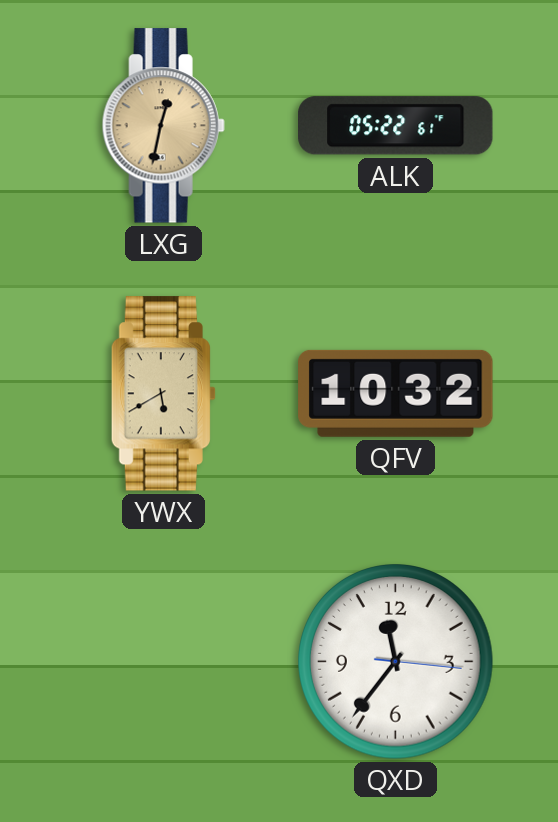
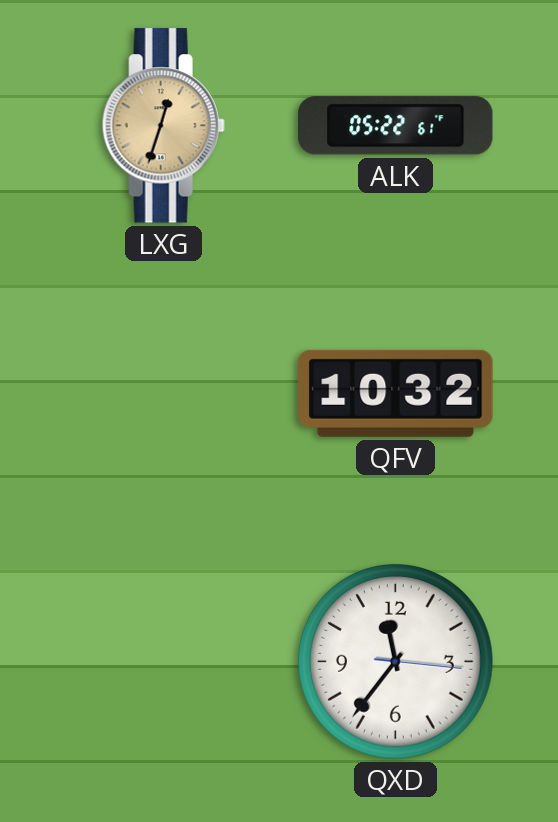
LXG: 12:32 -> 12:33
YWX: 5:40 -> none
